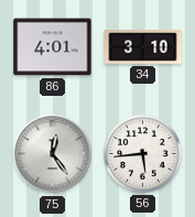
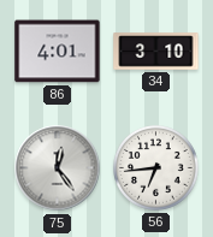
56: 5:44 -> 6:44
